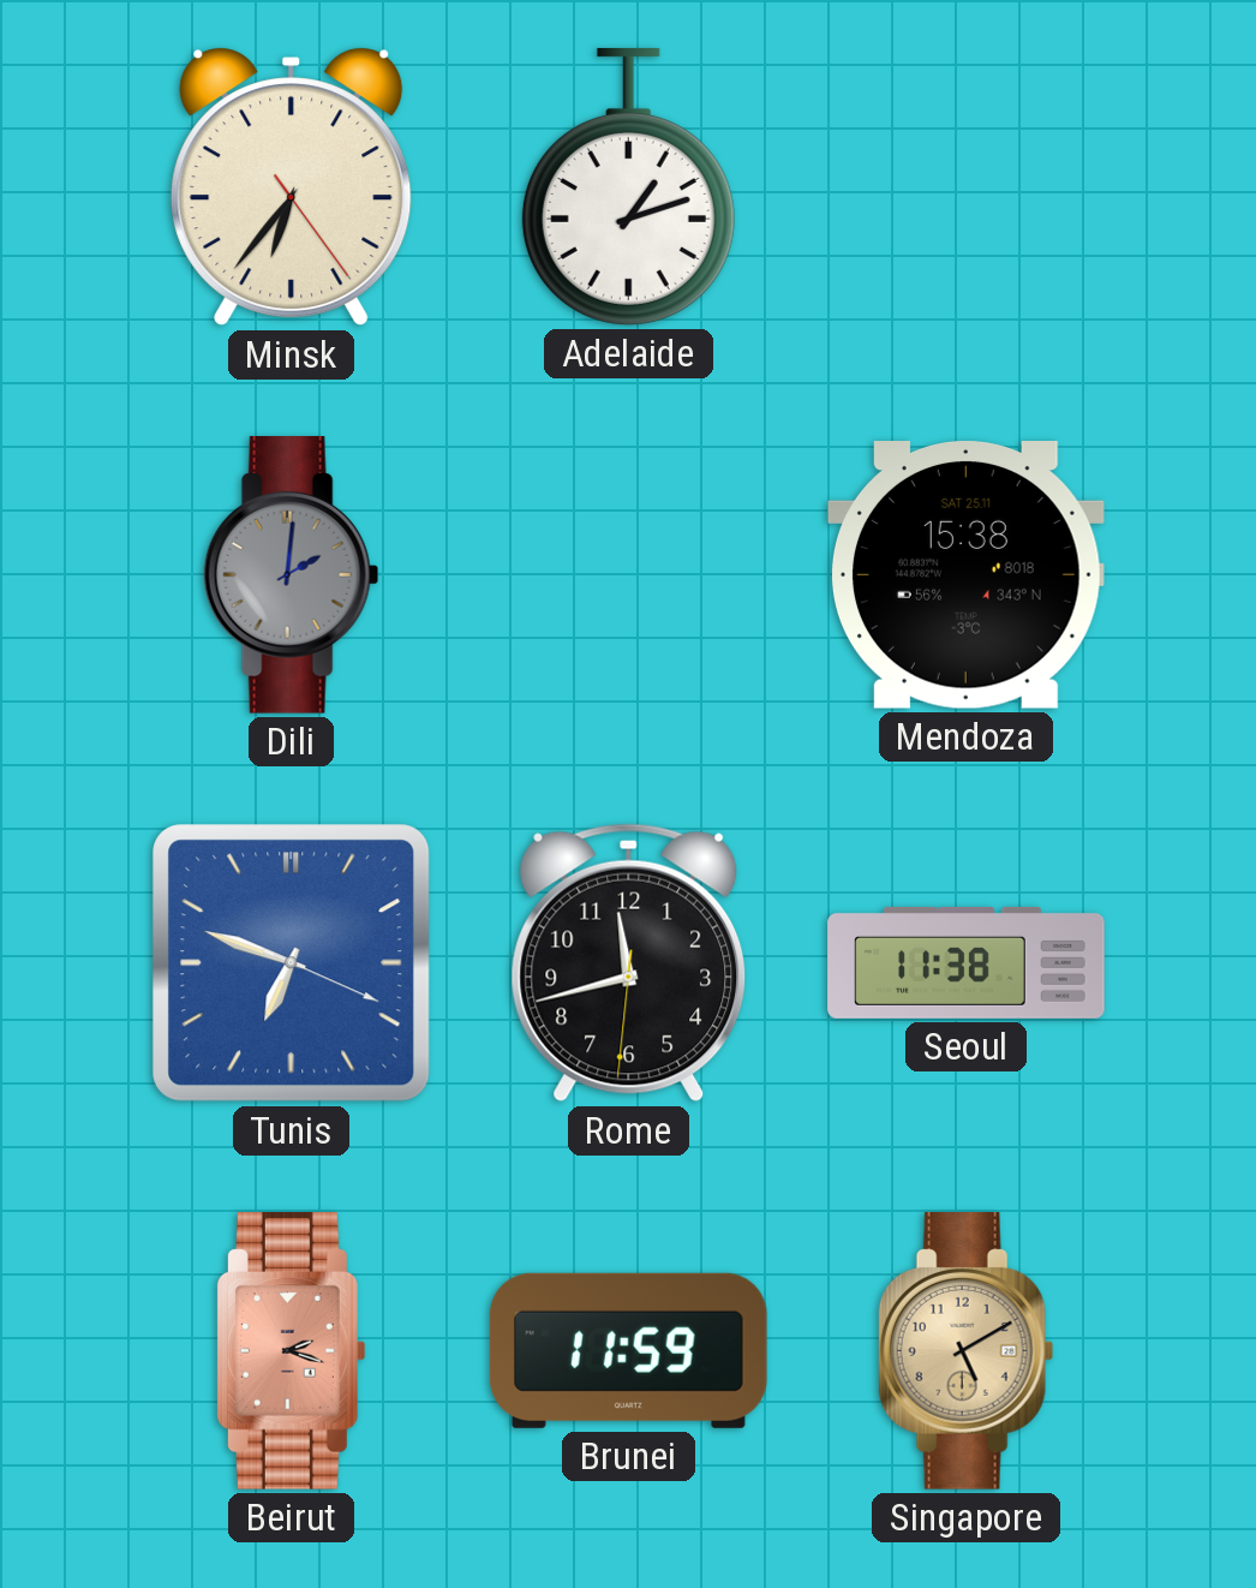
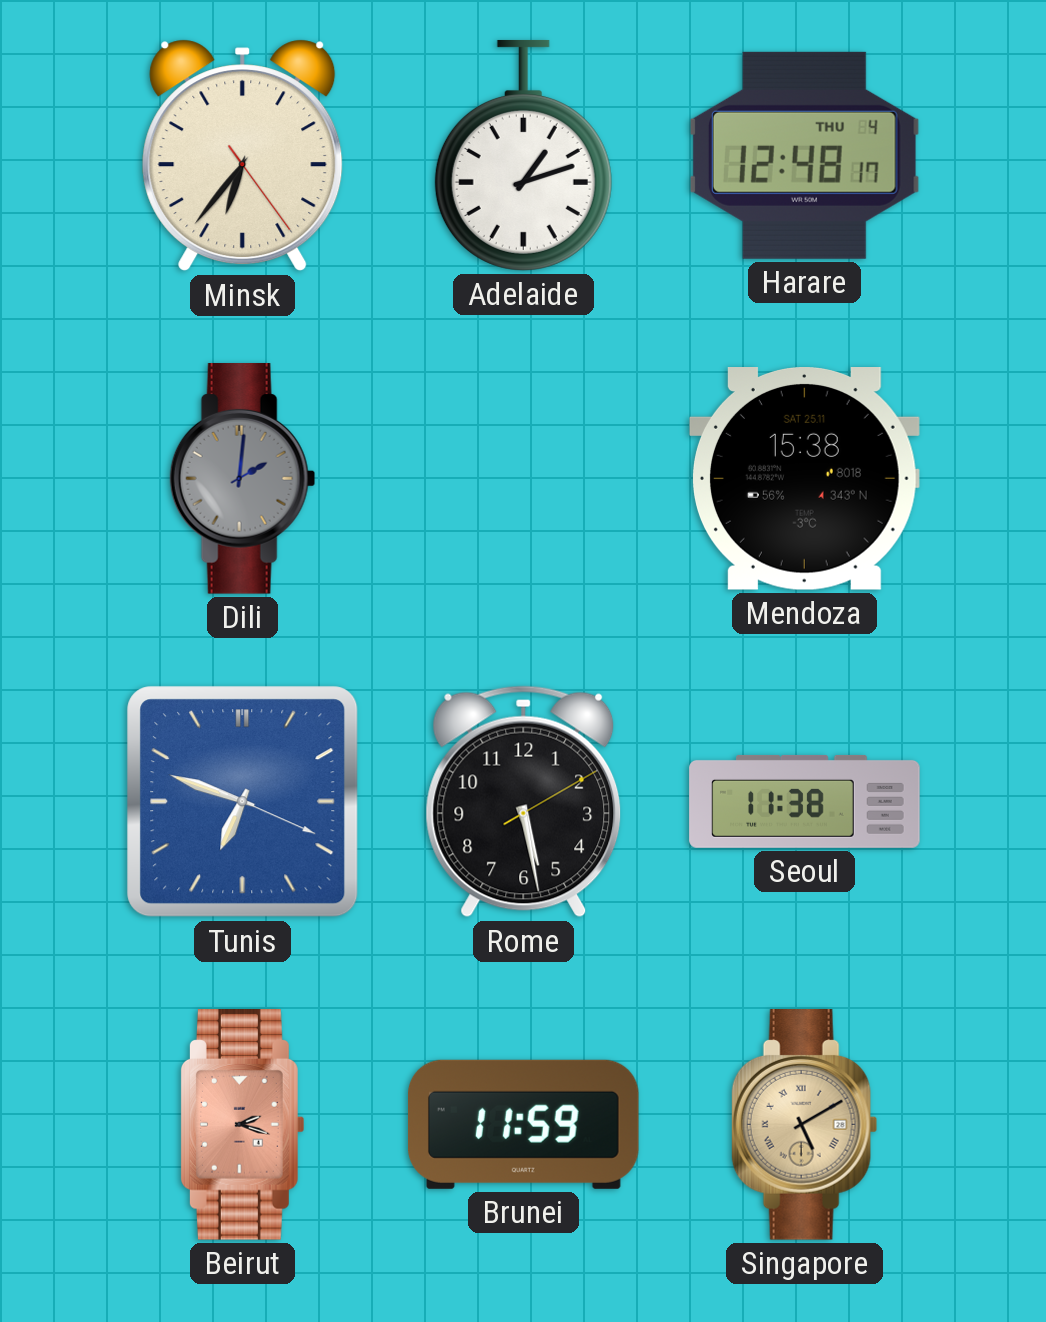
Harare: none -> 12:48
Rome: 11:42 -> 5:28
Singapore numerals: Arabic -> Roman
